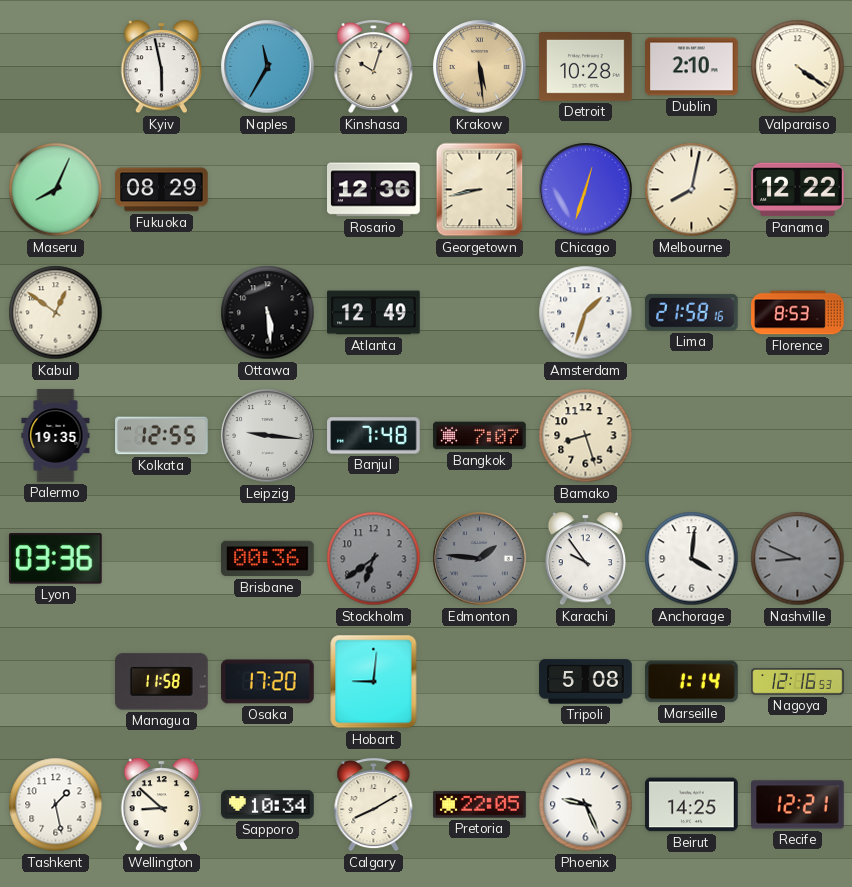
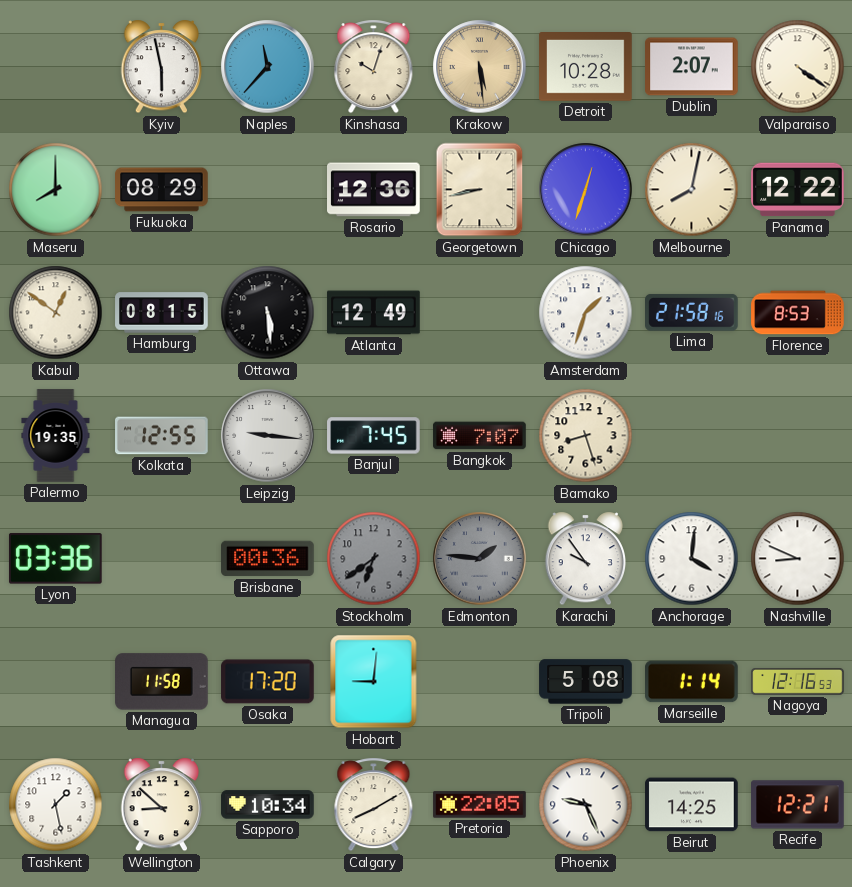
Naples: 11:35 -> 11:37
Dublin: 2:10 -> 2:07
Maseru: 8:04 -> 8:00
Hamburg: none -> 08:15
Banjul: 7:48 -> 7:45
Nashville dial: grey -> white
